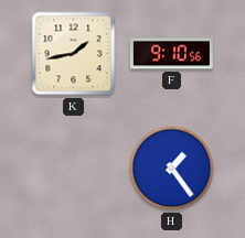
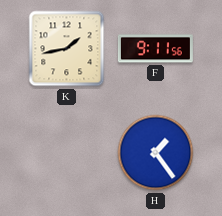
F: 9:10 -> 9:11
